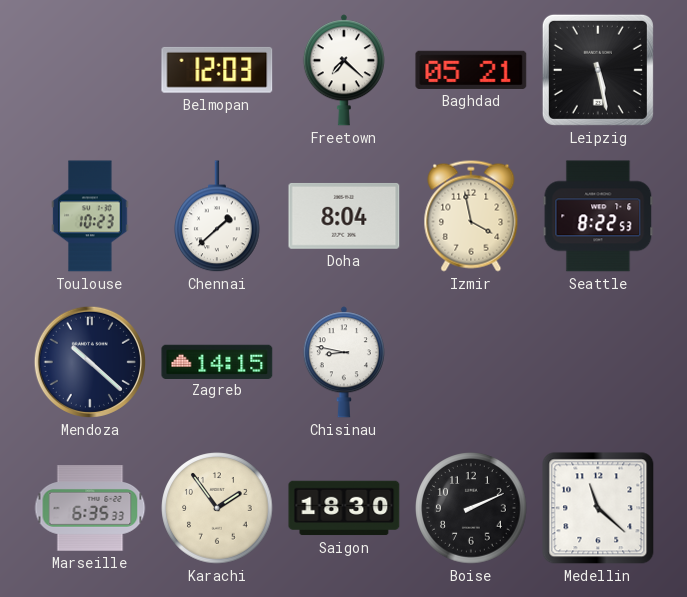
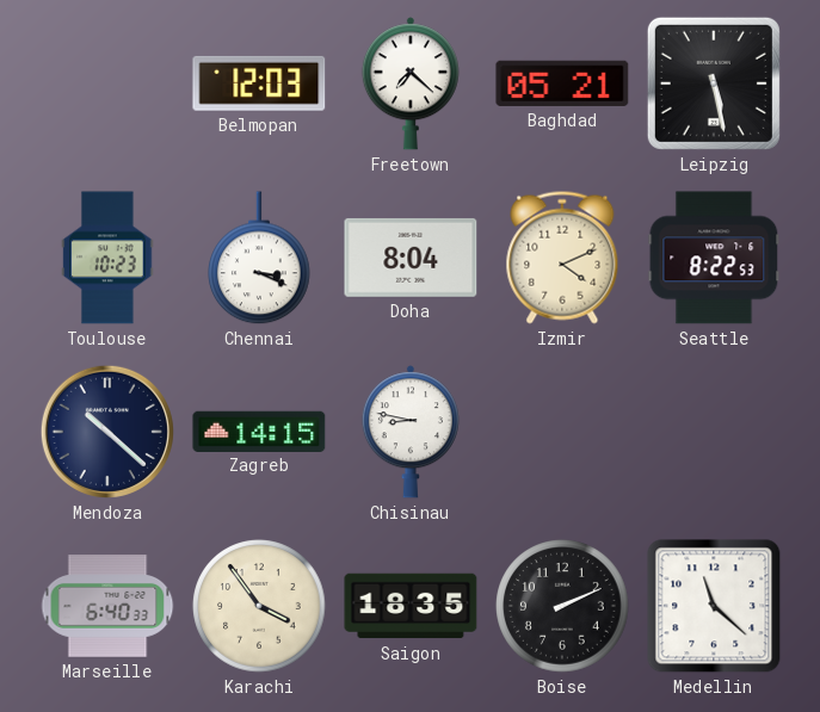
Chennai: 1:38 -> 3:19
Izmir: 3:58 -> 4:11
Marseille: 6:35 -> 6:40
Karachi: 1:54 -> 3:54
Saigon: 18:30 -> 18:35
